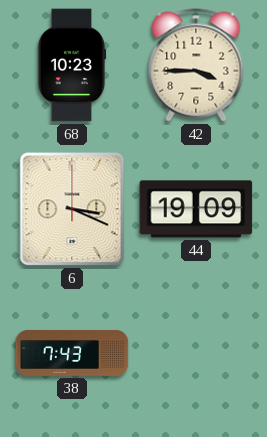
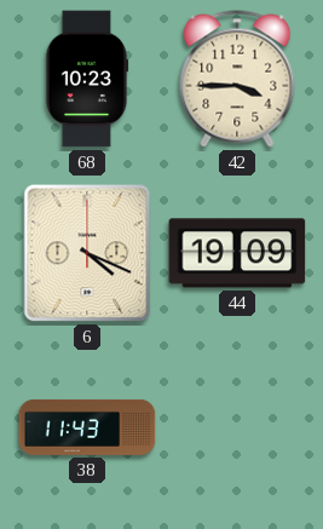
6: 3:19 -> 4:19
38: 7:43 -> 11:43
